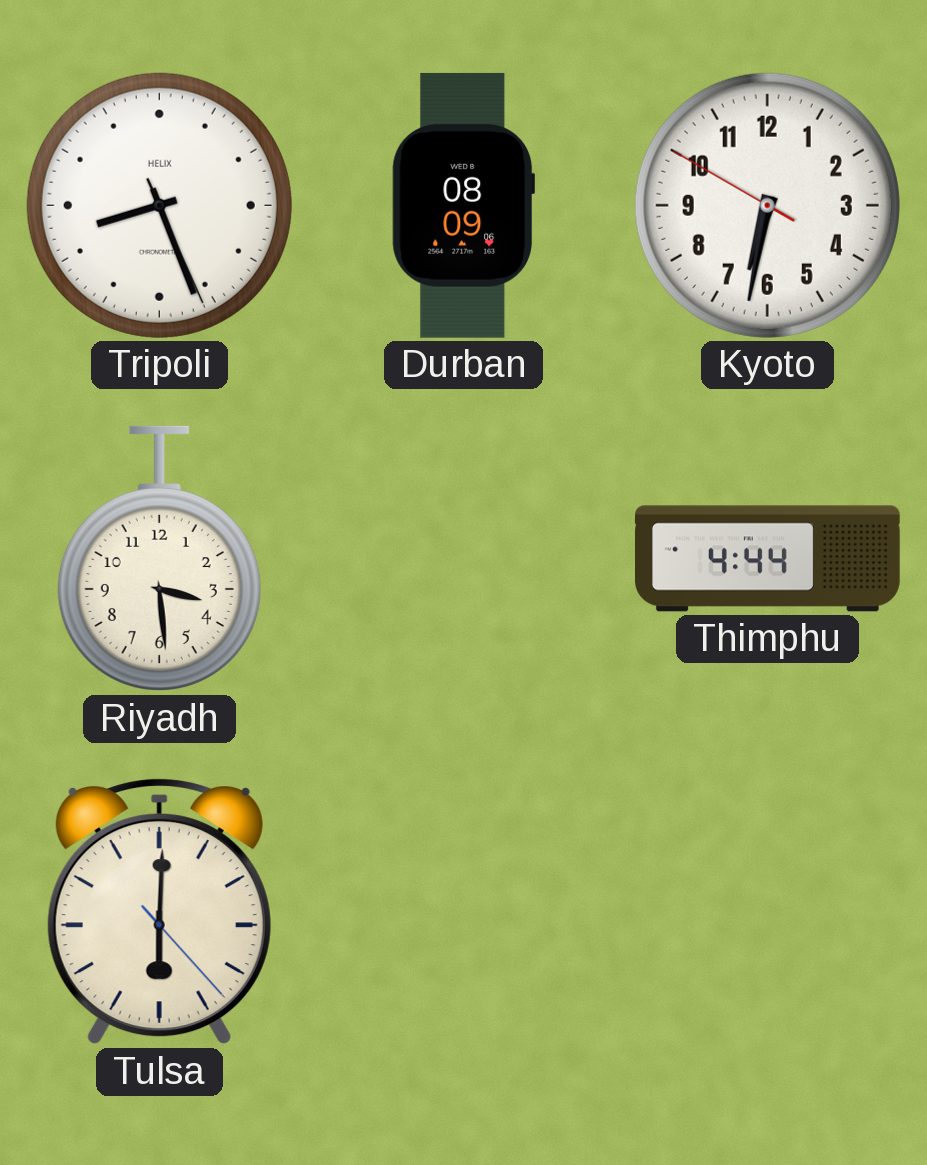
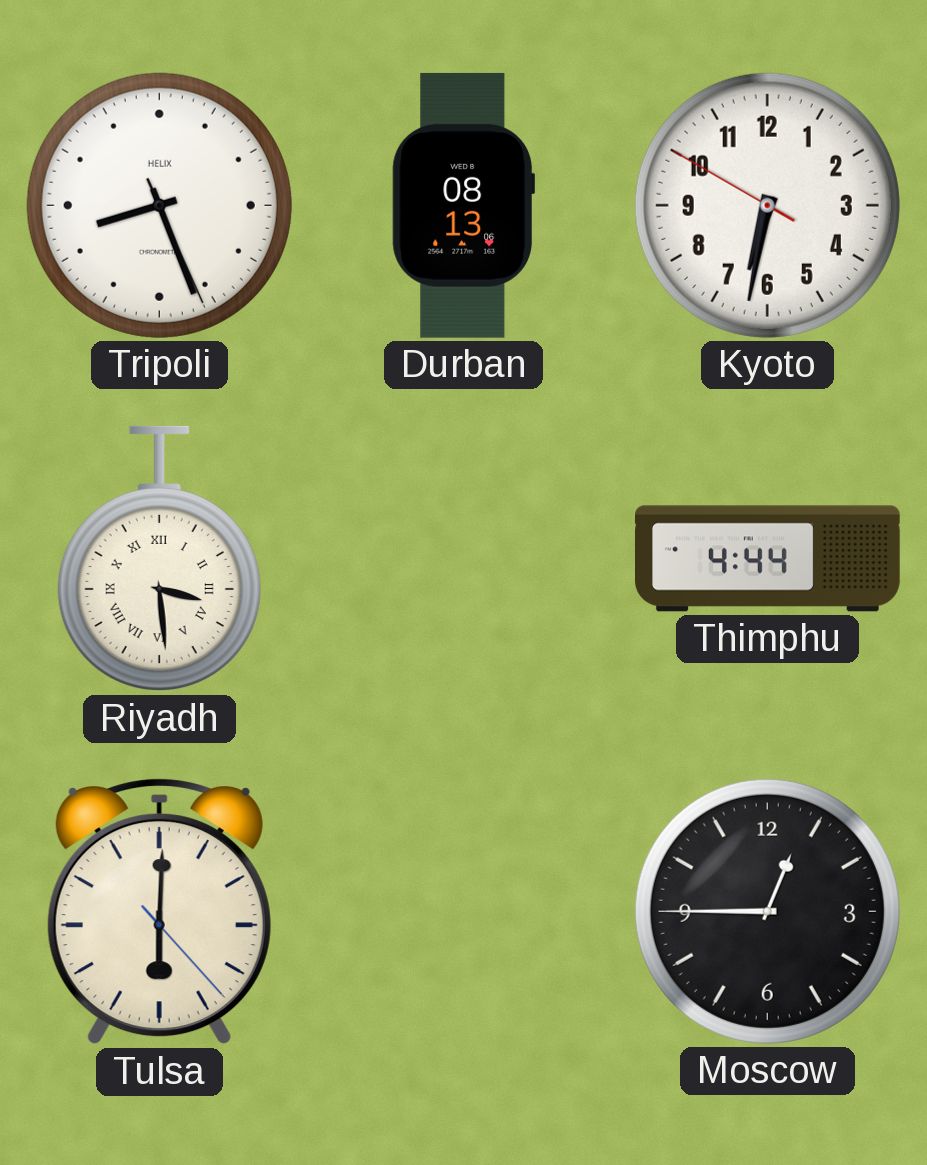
Durban: 08:09 -> 08:13
Riyadh numerals: Arabic -> Roman
Moscow: none -> 12:45
